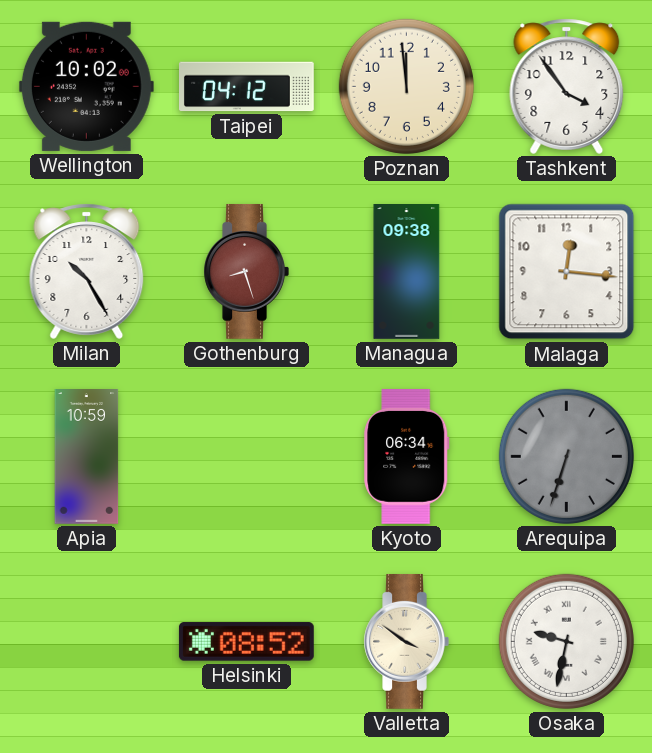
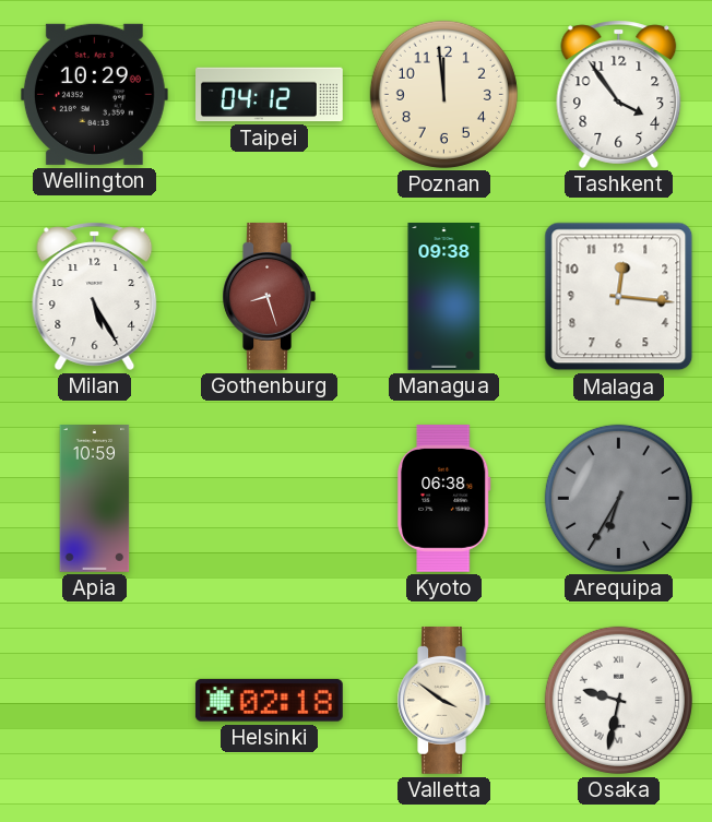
Wellington: 10:02 -> 10:29
Milan: 10:25 -> 5:25
Kyoto: 06:34 -> 06:38
Arequipa: 6:33 -> 6:35
Helsinki: 08:52 -> 02:18
